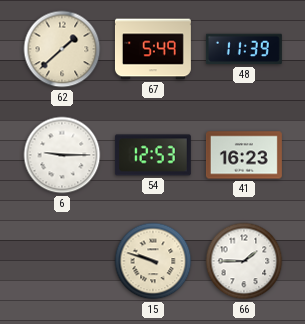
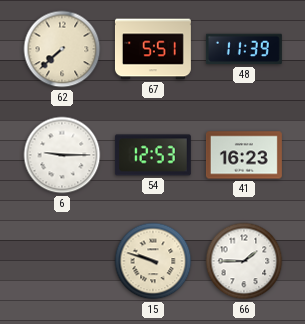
62: 1:38 -> 7:38
67: 5:49 -> 5:51
